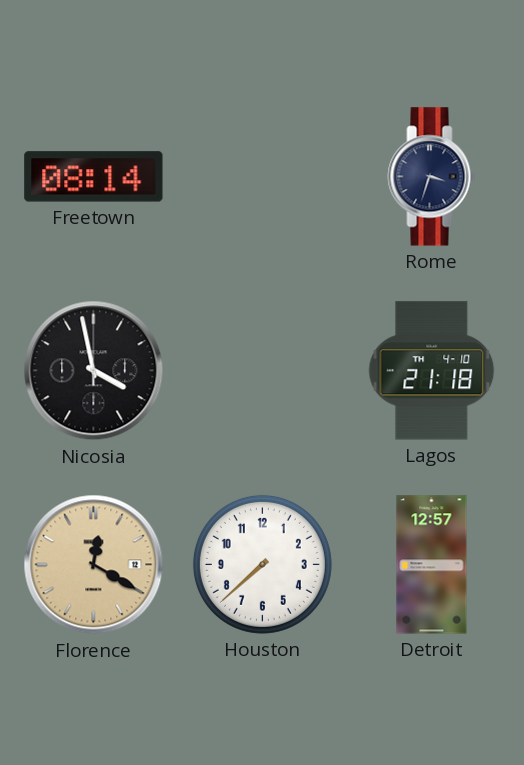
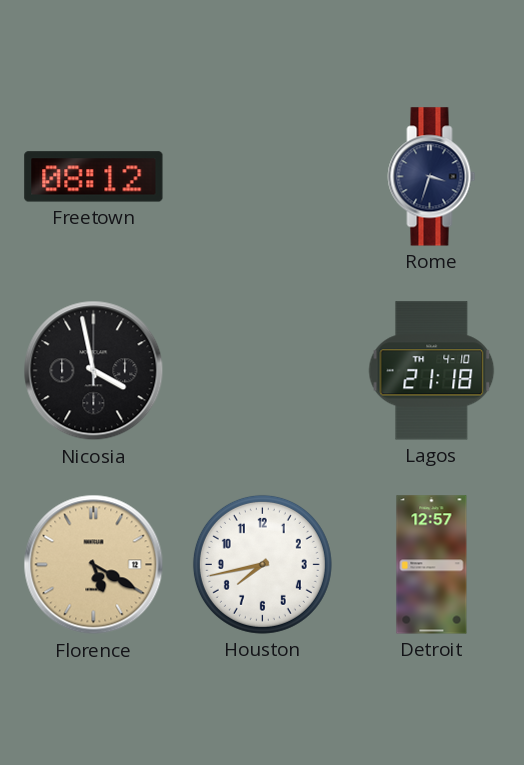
Freetown: 08:14 -> 08:12
Florence: 12:20 -> 5:20
Houston: 7:38 -> 7:43
